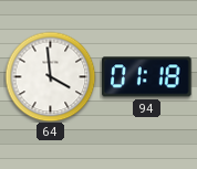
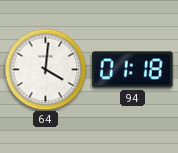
64: 3:59 -> 4:01
